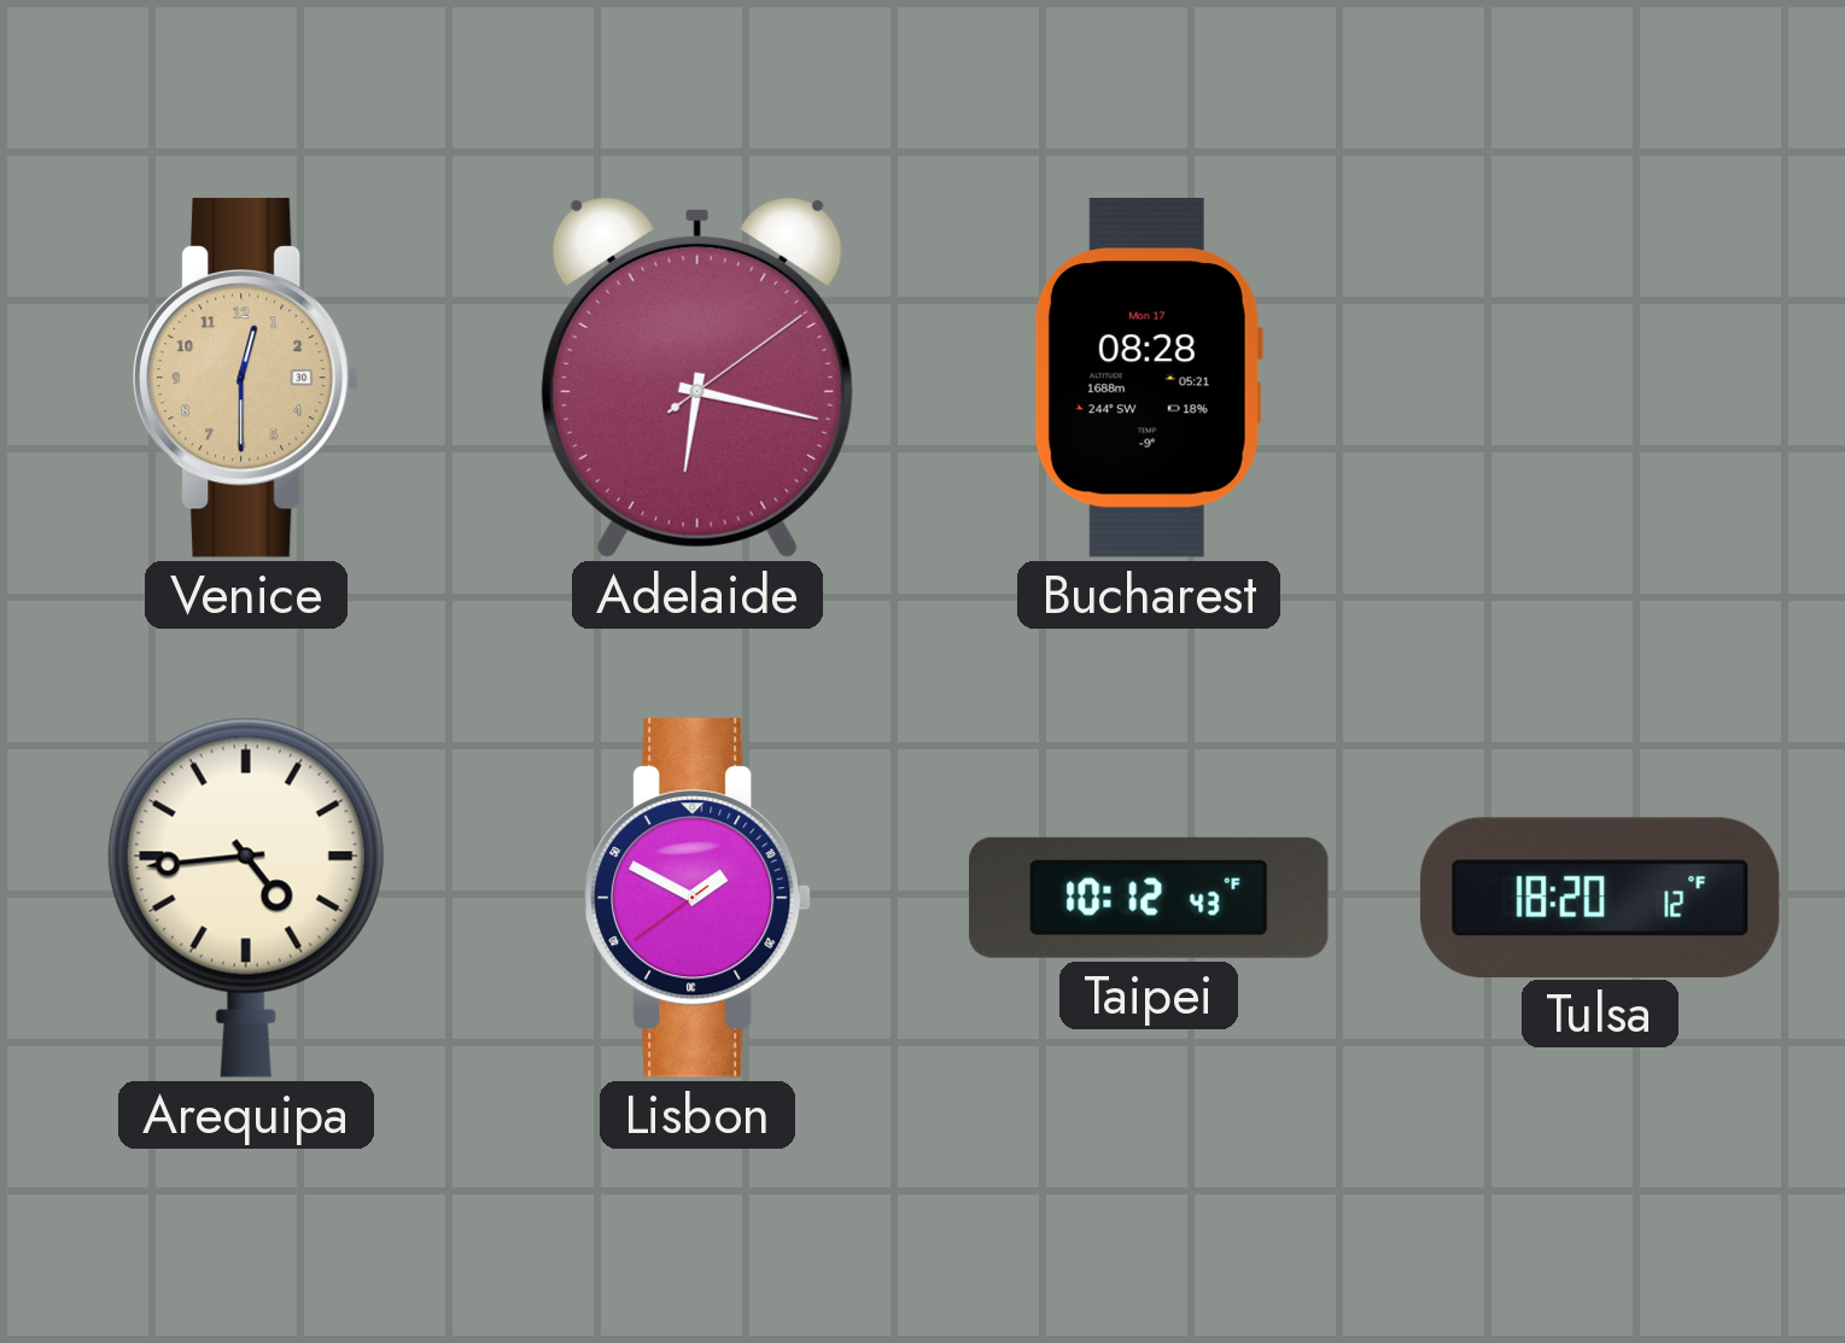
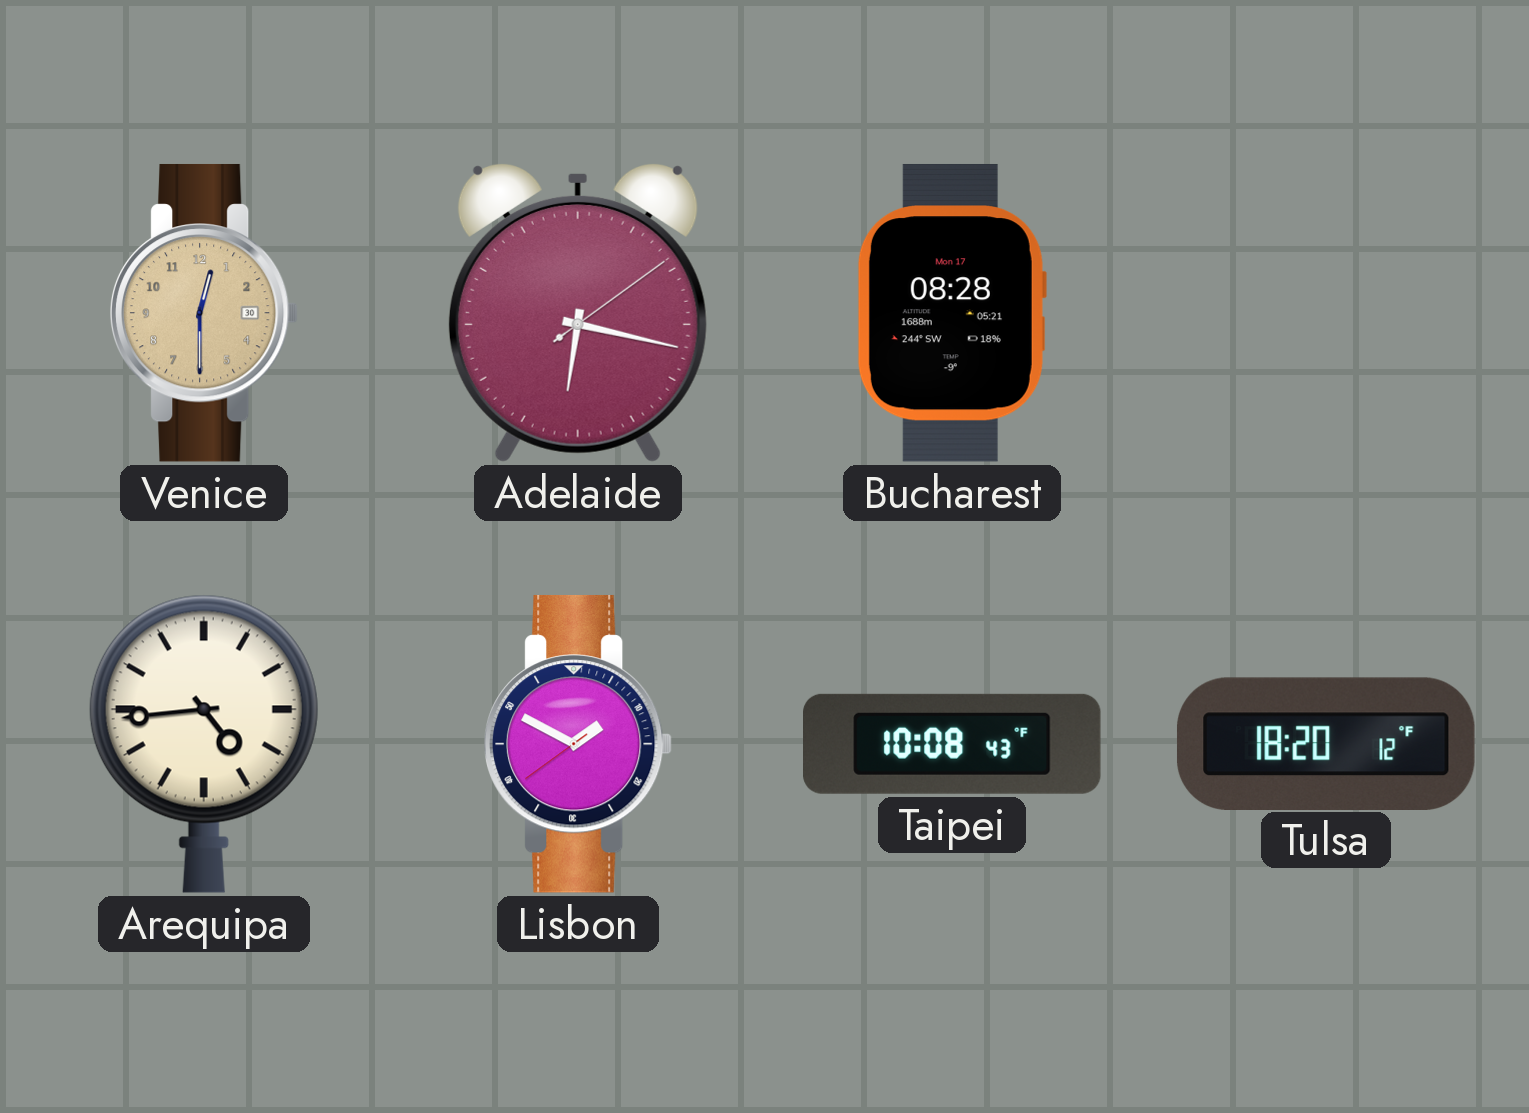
Taipei: 10:12 -> 10:08
